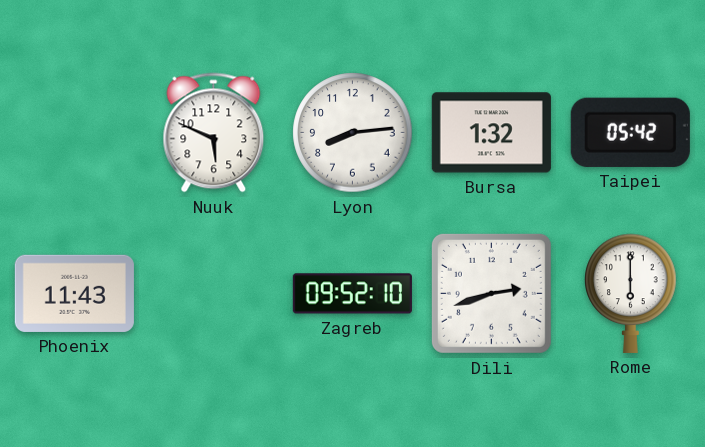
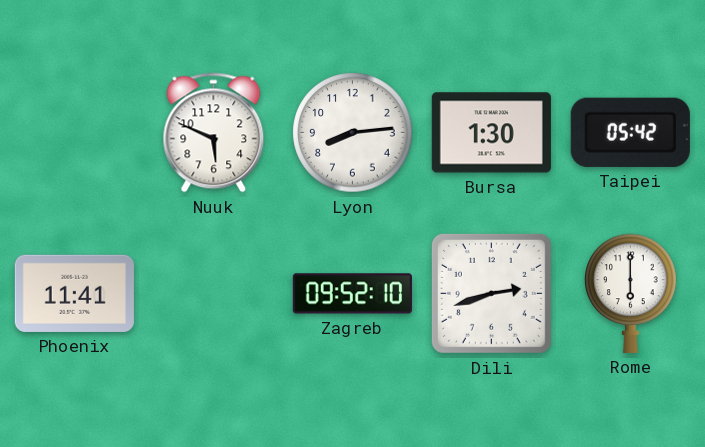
Bursa: 1:32 -> 1:30
Phoenix: 11:43 -> 11:41
